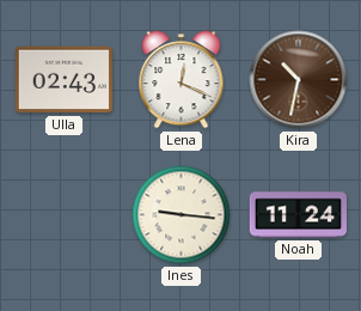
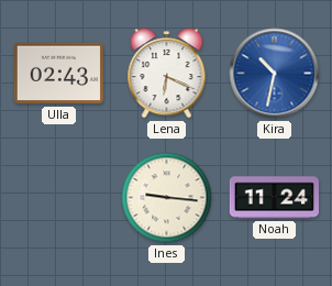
Lena: 12:19 -> 6:19
Kira dial: brown -> blue
